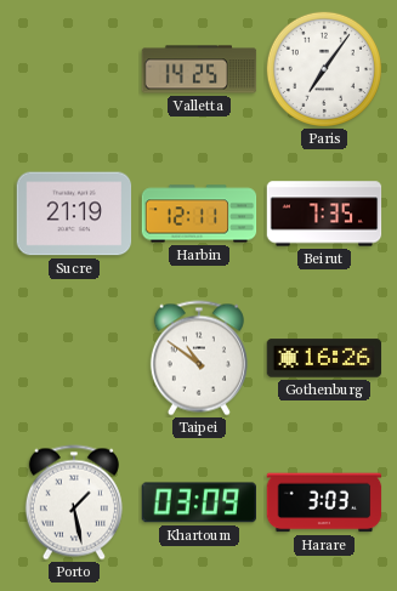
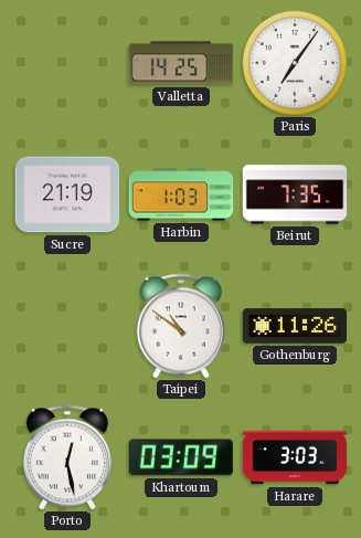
Harbin: 12:11 -> 1:03
Gothenburg: 16:26 -> 11:26
Porto: 1:28 -> 12:28
